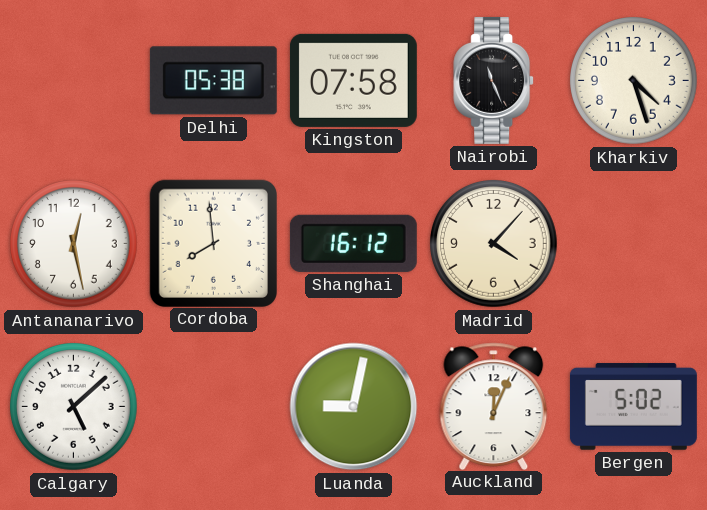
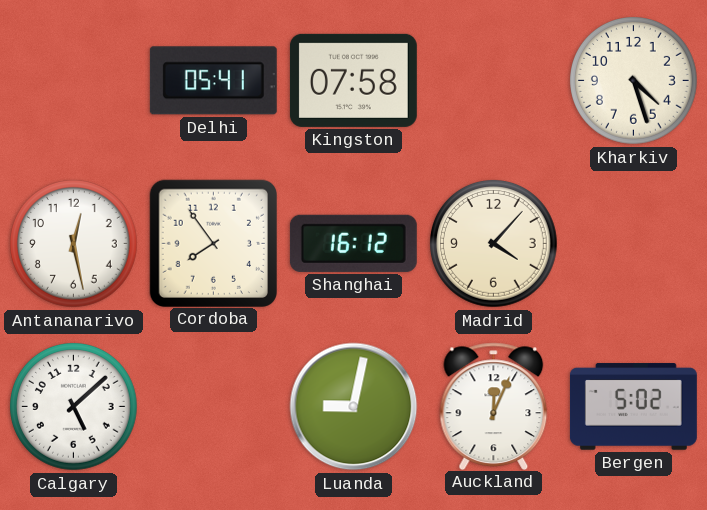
Delhi: 05:38 -> 05:41
Nairobi: 11:26 -> none
Cordoba: 7:59 -> 7:54
